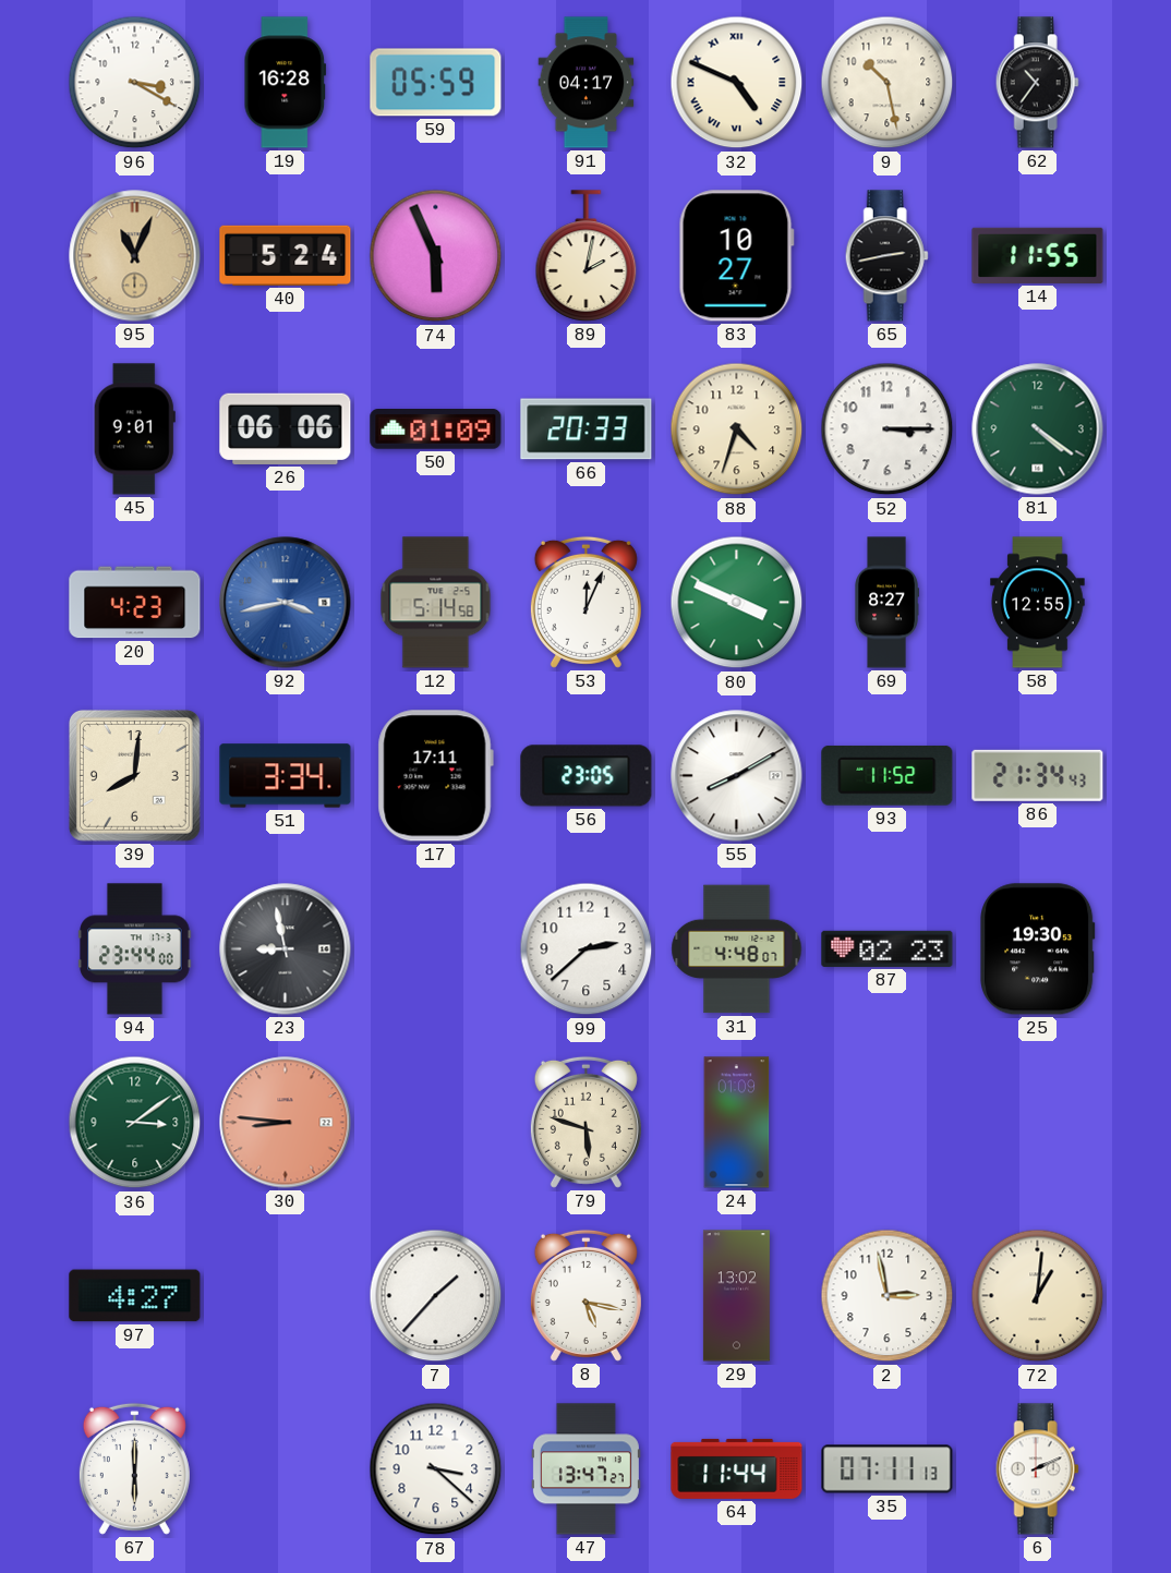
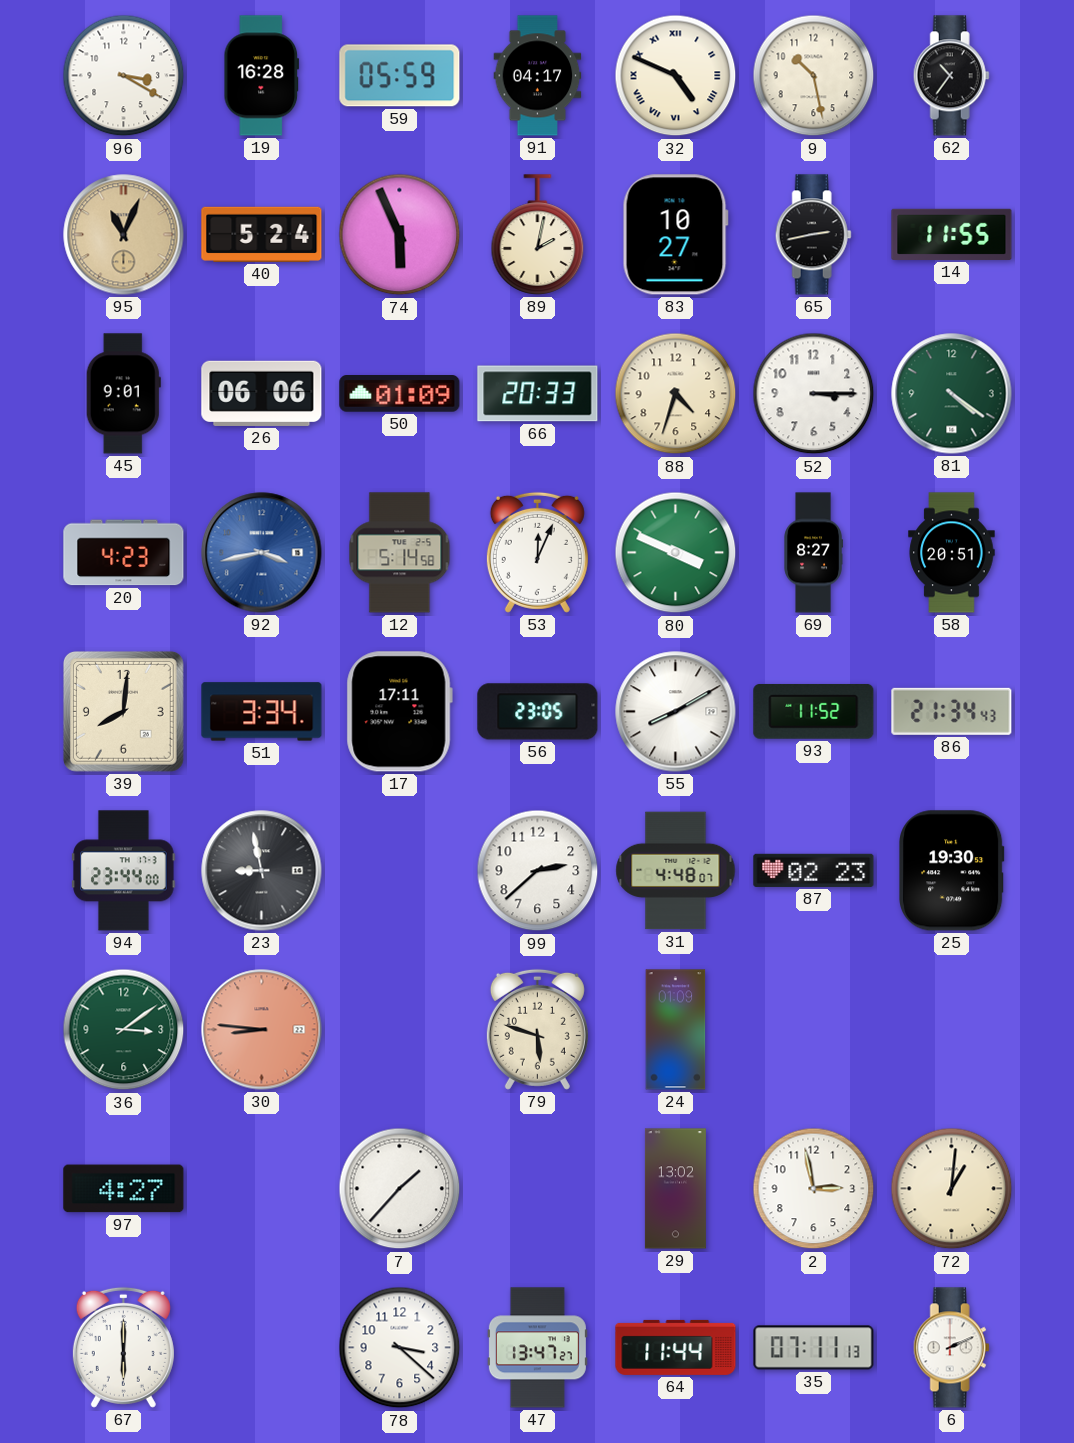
58: 12:55 -> 20:51
8: 5:17 -> none
